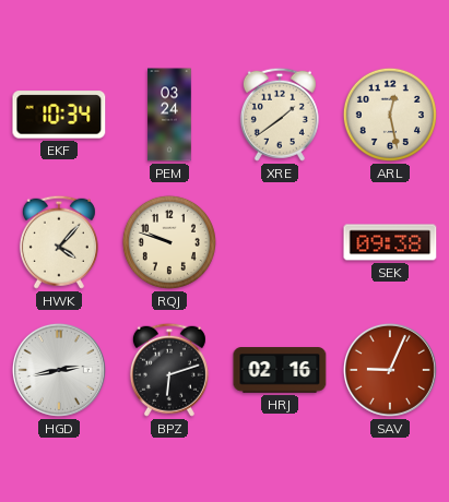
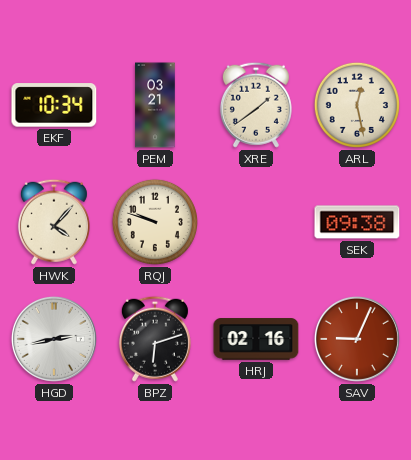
PEM: 03:24 -> 03:21
